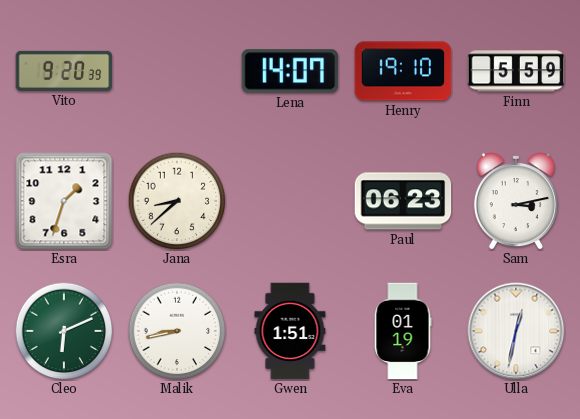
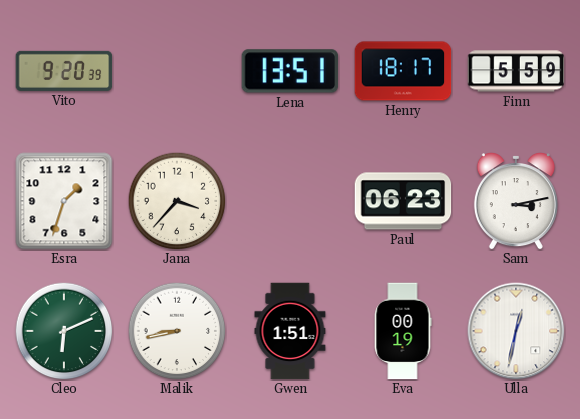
Lena: 14:07 -> 13:51
Henry: 19:10 -> 18:17
Jana: 8:38 -> 3:37
Eva: 01:19 -> 00:19
